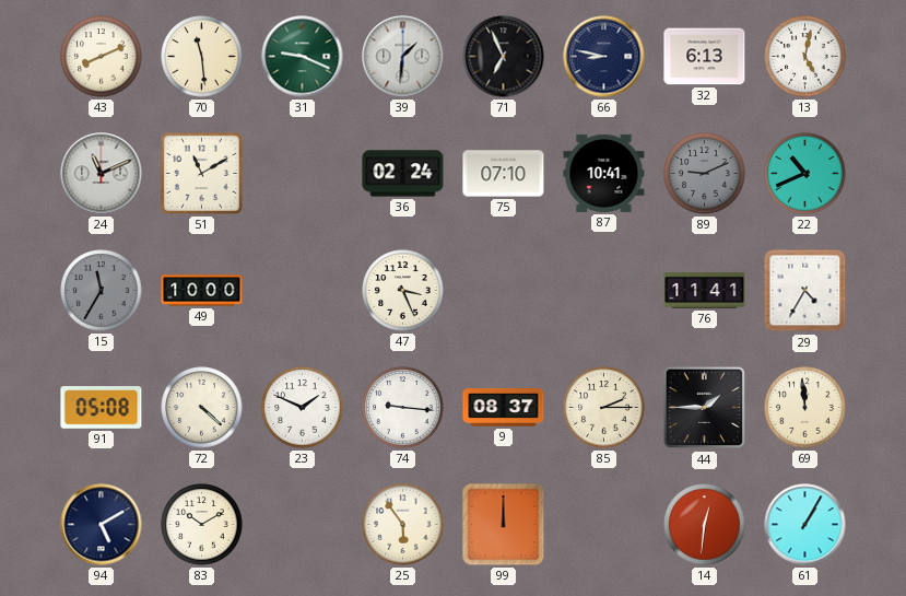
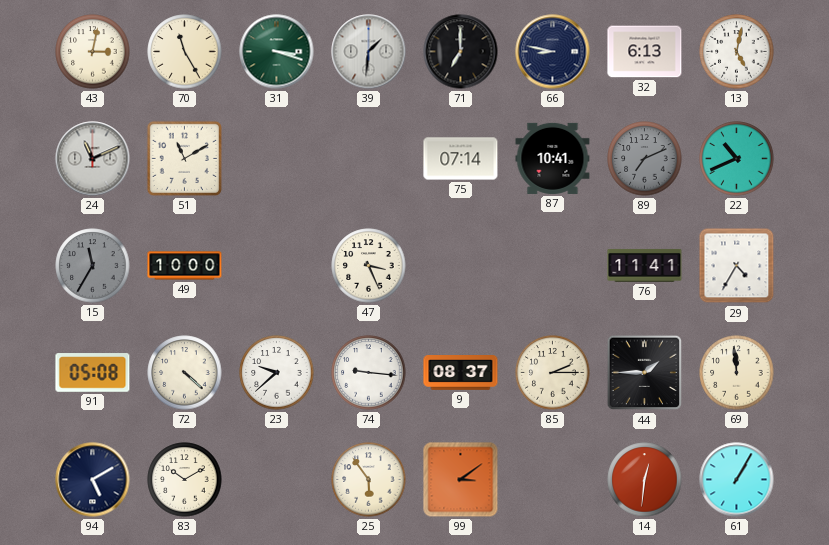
43: 8:11 -> 3:02
70: 11:29 -> 11:25
31: 9:19 -> 3:18
71: 6:56 -> 7:00
36: 02:24 -> none
75: 07:10 -> 07:14
89: 9:11 -> 7:11
23: 1:49 -> 9:38
99: 12:00 -> 3:09
